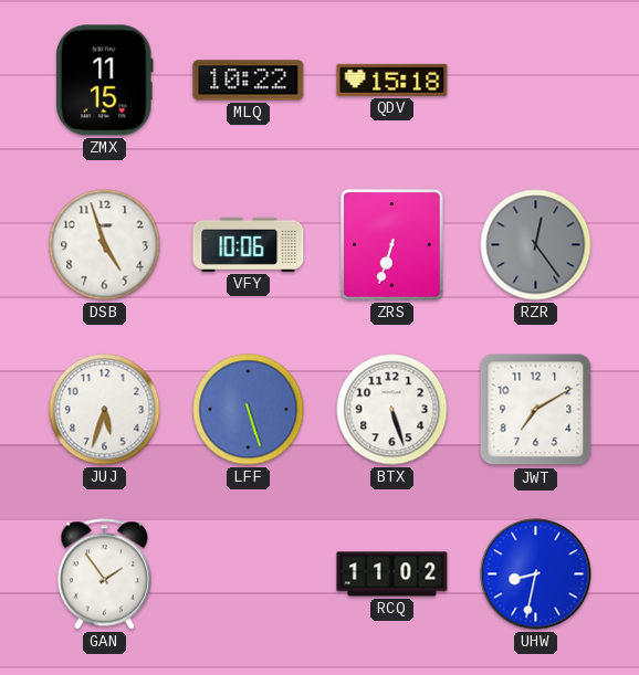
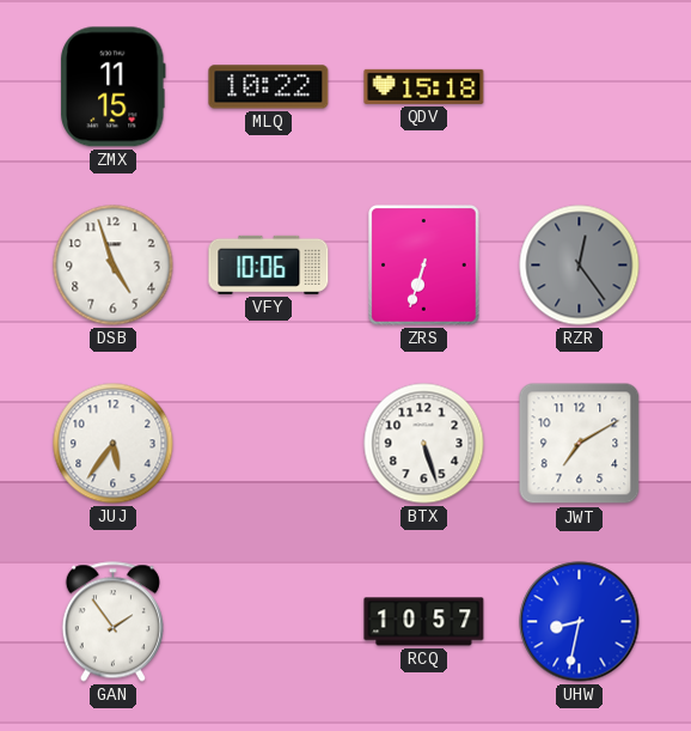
JUJ: 5:33 -> 5:36
LFF: 5:27 -> none
RCQ: 11:02 -> 10:57
